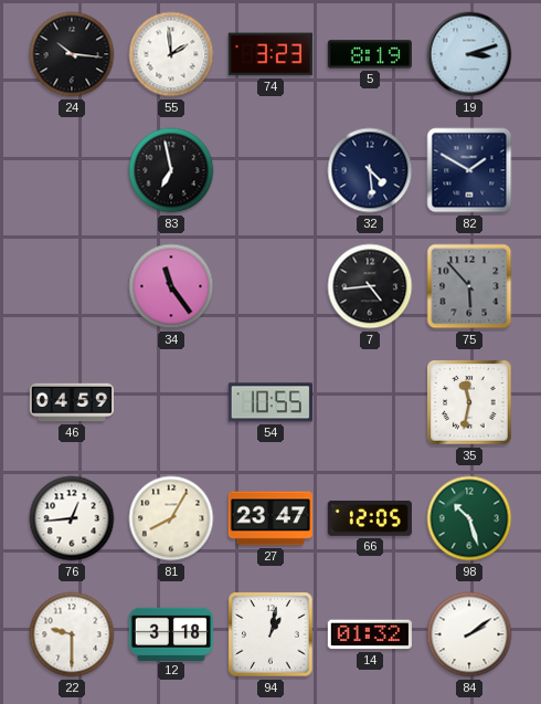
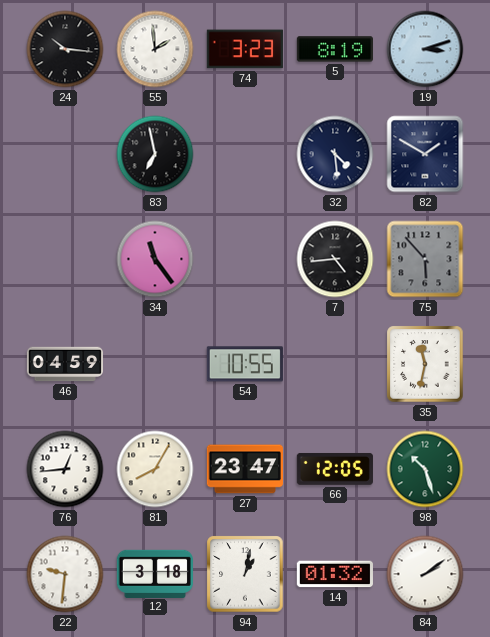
22: 9:30 -> 9:31
